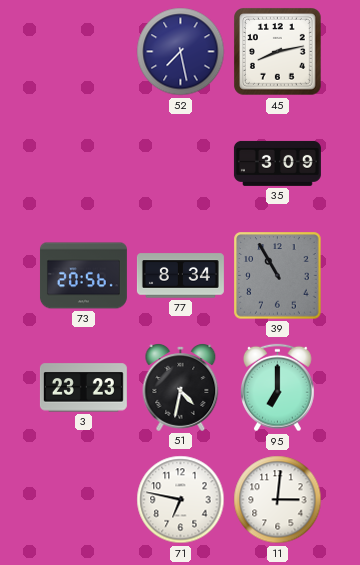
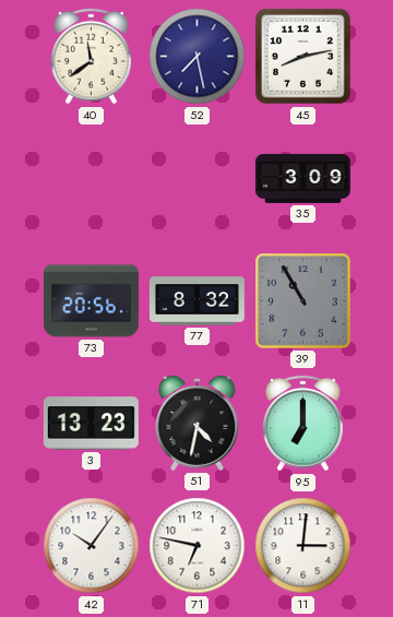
40: none -> 11:39
77: 8:34 -> 8:32
3: 23:23 -> 13:23
42: none -> 10:06
